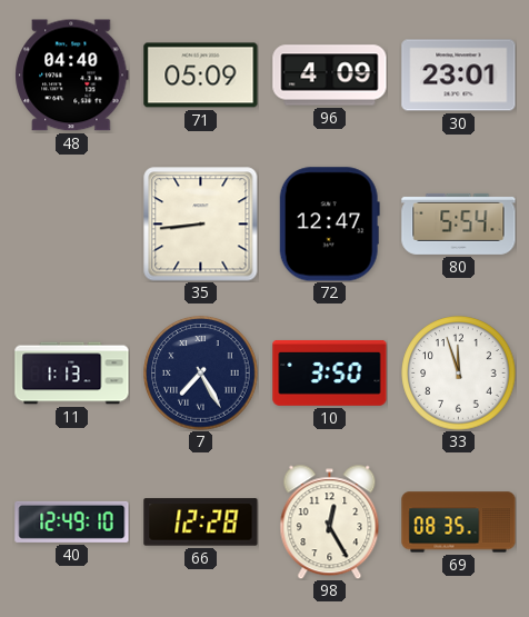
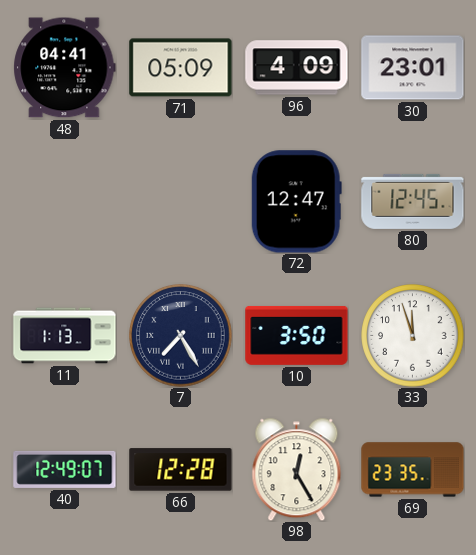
48: 04:40 -> 04:41
35: 8:44 -> none
80: 5:54 -> 12:45
40: 12:49:10 -> 12:49:07
69: 08:35 -> 23:35
